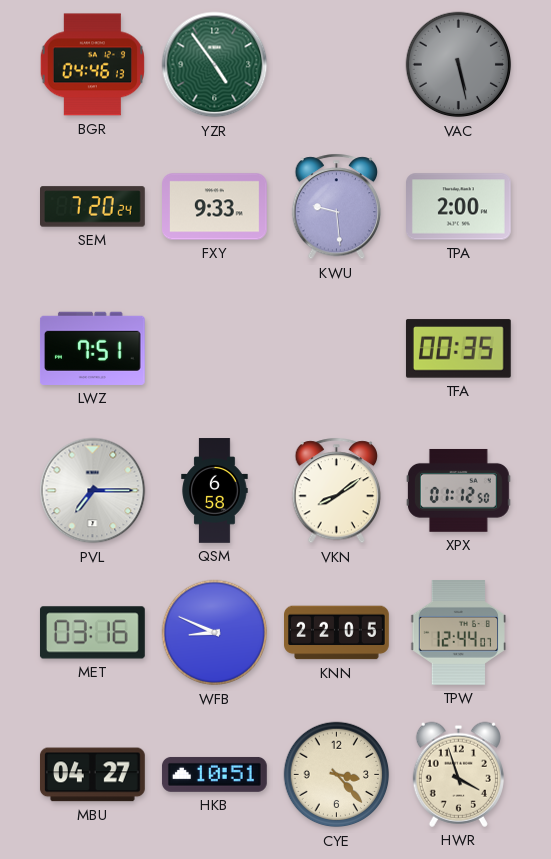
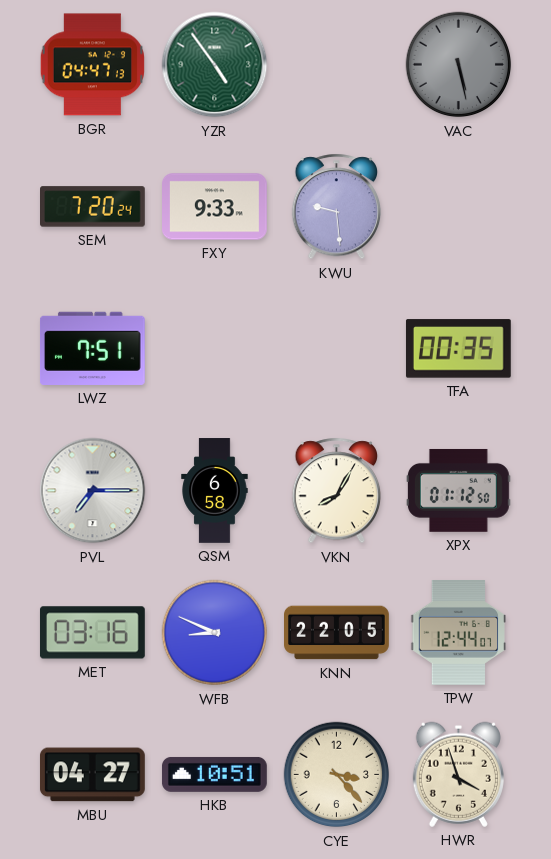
BGR: 04:46 -> 04:47
TPA: 2:00 -> none
VKN: 8:09 -> 8:05
